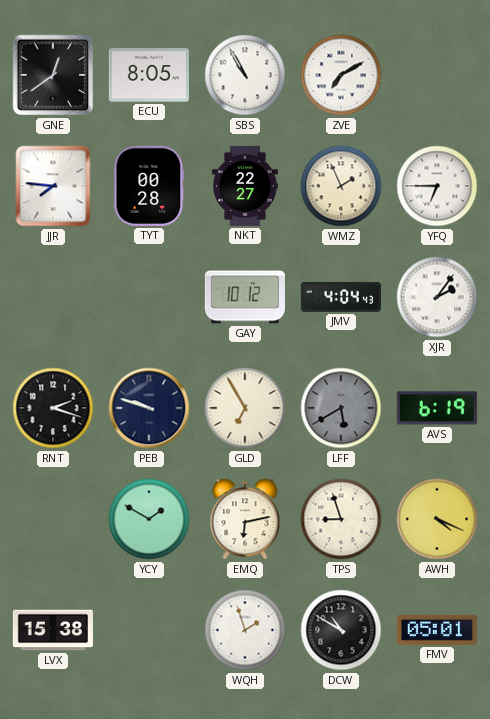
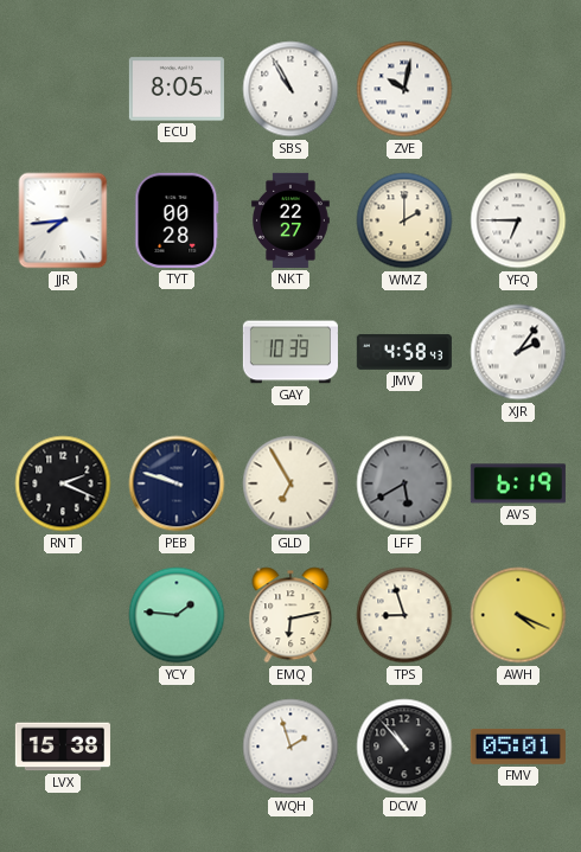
GNE: 12:39 -> none
ZVE: 7:10 -> 10:02
JJR: 7:46 -> 7:44
WMZ: 1:56 -> 2:00
GAY: 10:12 -> 10:39
JMV: 4:04 -> 4:58
RNT: 2:18 -> 2:19
YCY: 1:50 -> 1:46
DCW: 10:50 -> 10:53
